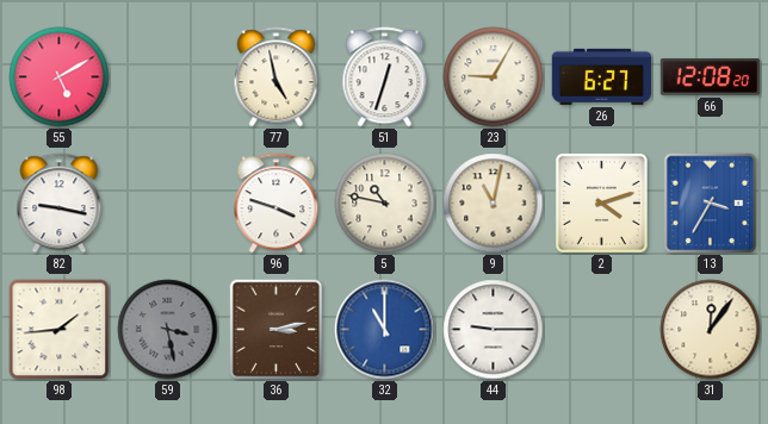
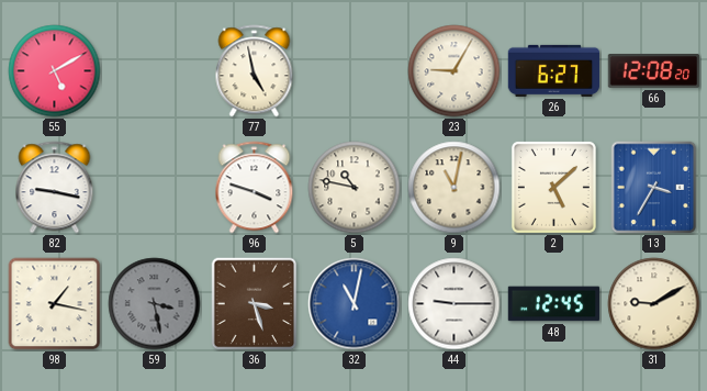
51: 12:33 -> none
2: 4:12 -> 5:08
98: 1:44 -> 1:17
36: 3:13 -> 3:27
32: 11:00 -> 11:02
48: none -> 12:45
31: 12:06 -> 9:10
